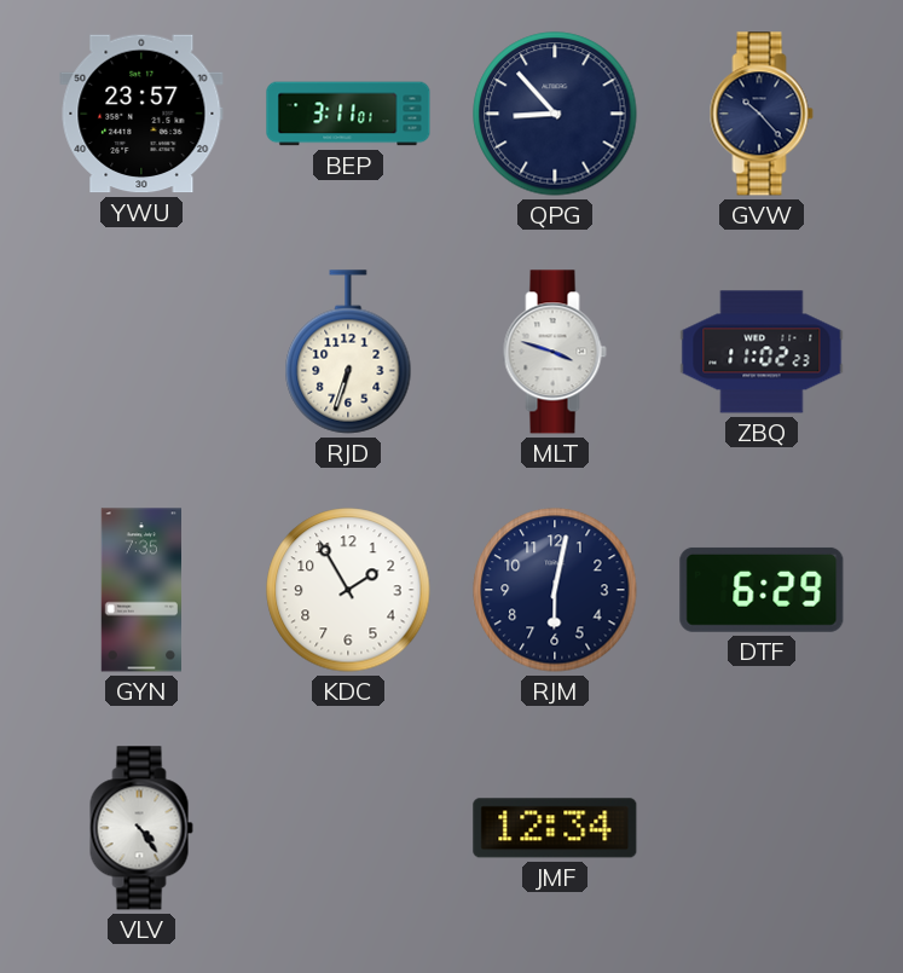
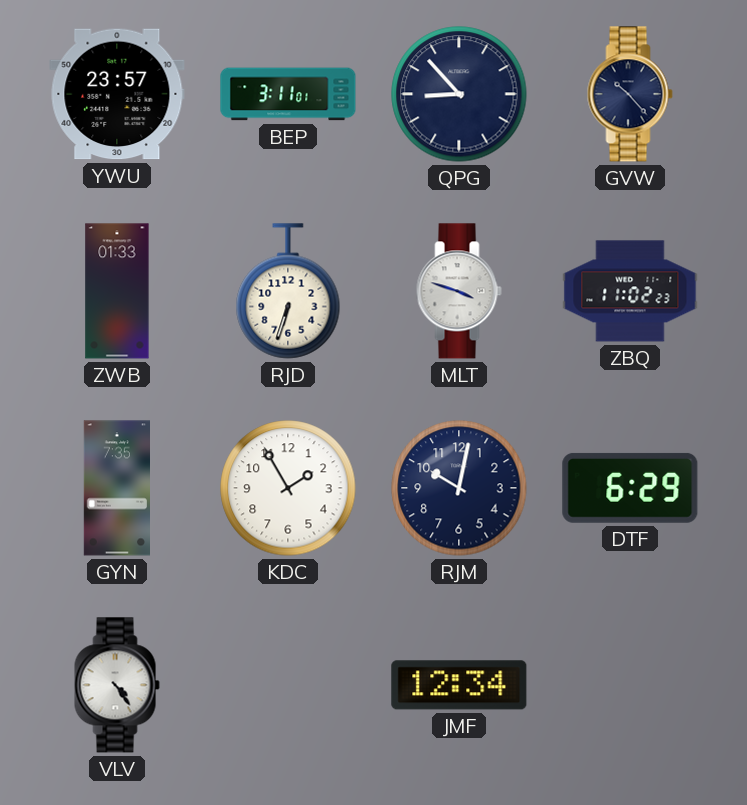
ZWB: none -> 01:33
RJM: 6:02 -> 10:02
